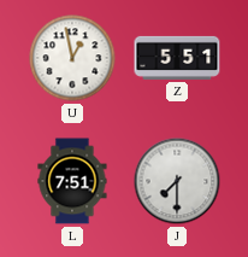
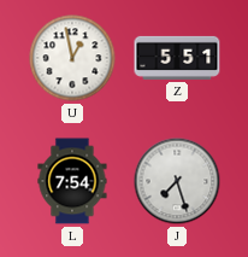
L: 7:51 -> 7:54
J: 7:30 -> 7:27
